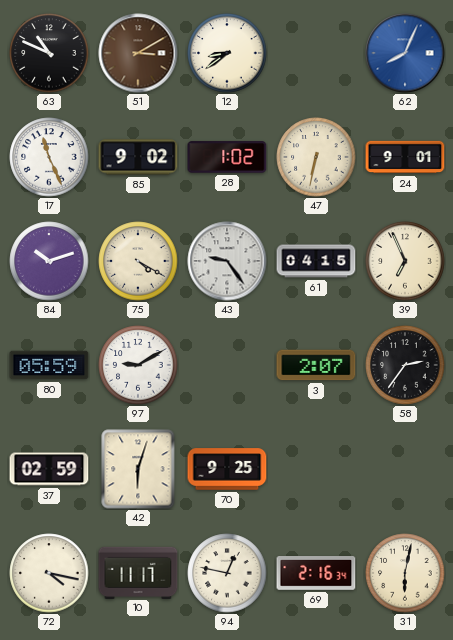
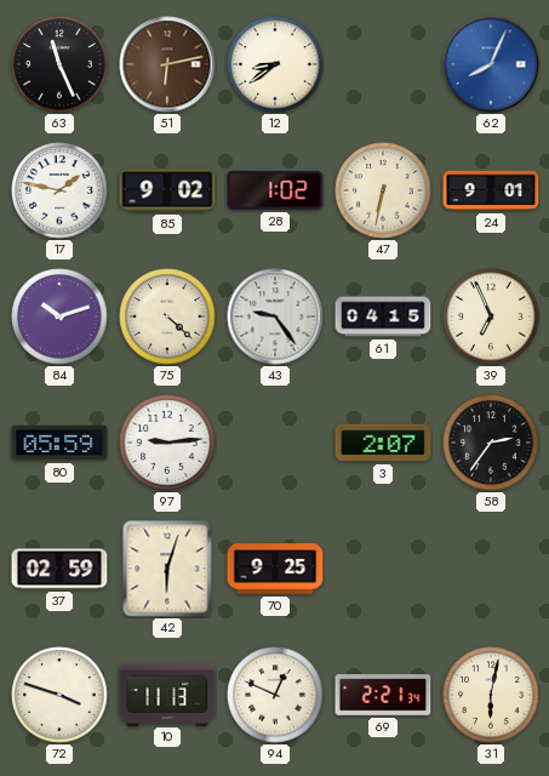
63: 10:49 -> 11:26
51: 3:10 -> 6:13
17: 11:26 -> 1:47
75: 4:20 -> 4:22
97: 9:10 -> 9:14
72: 4:17 -> 3:48
10: 11:17 -> 11:13
94: 12:47 -> 12:49
69: 2:16 -> 2:21
